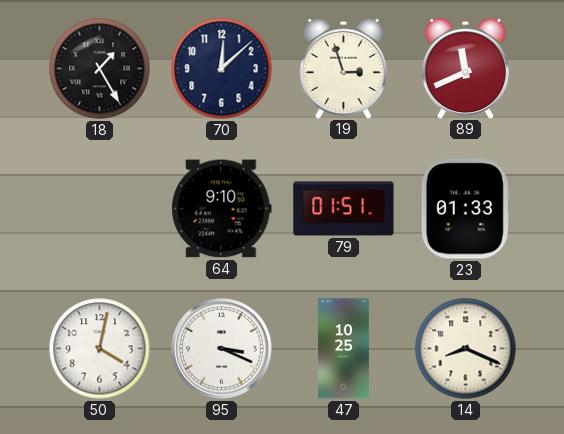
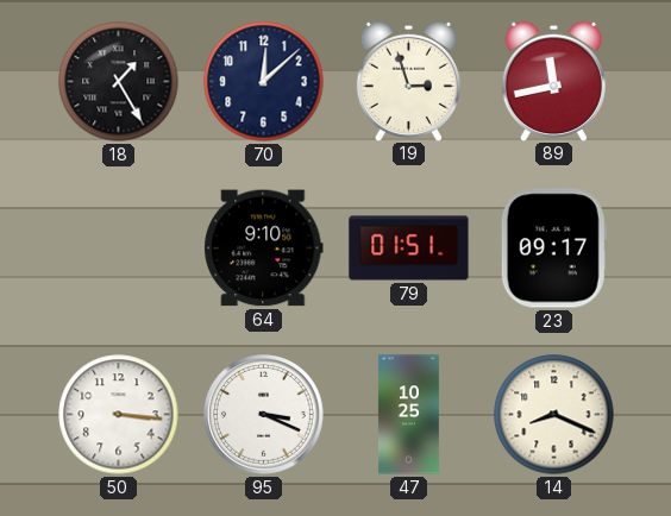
89: 11:41 -> 11:43
23: 01:33 -> 09:17
50: 4:02 -> 3:16
